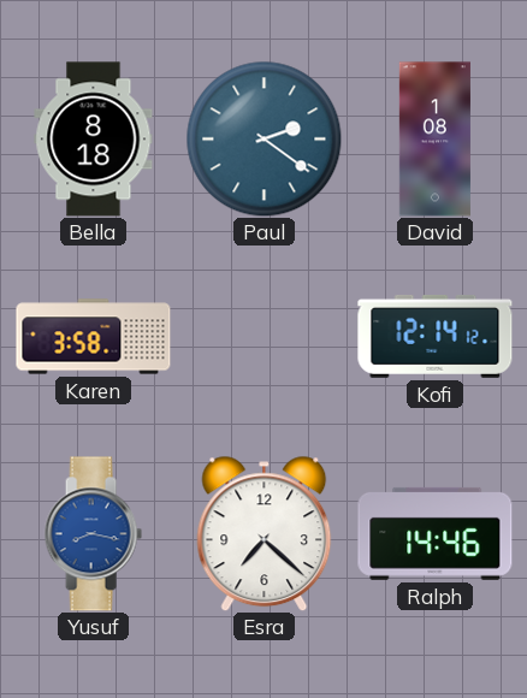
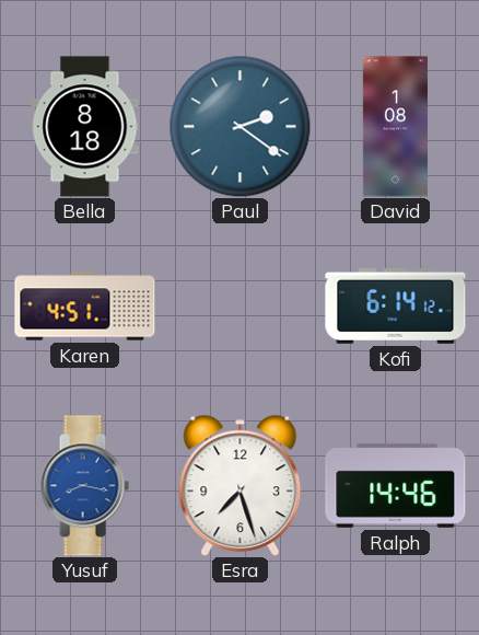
Karen: 3:58 -> 4:51
Kofi: 12:14 -> 6:14
Esra: 7:22 -> 7:27
